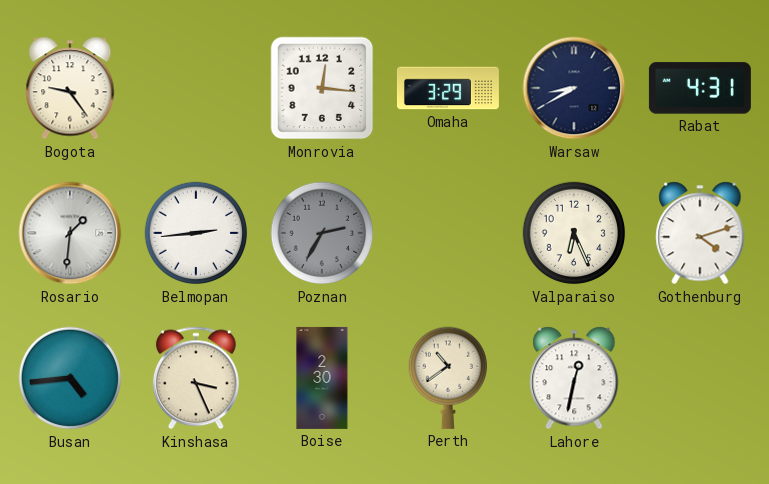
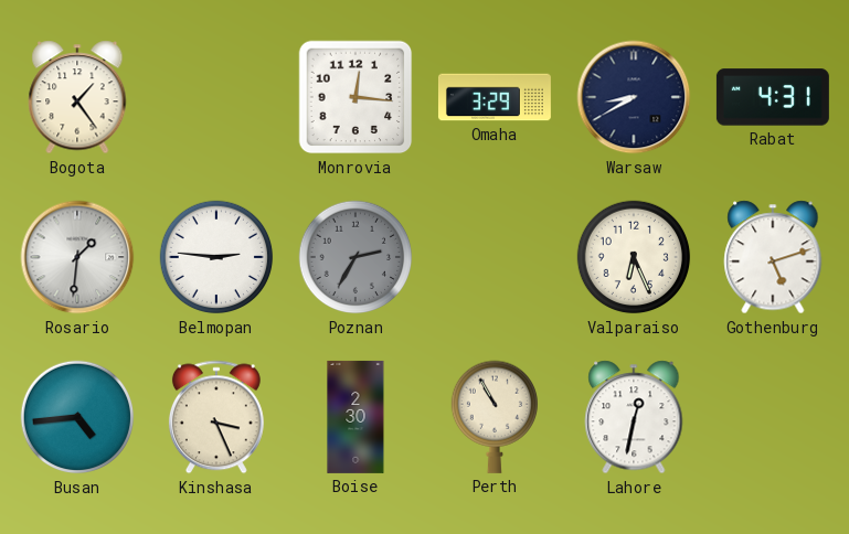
Bogota: 9:24 -> 1:24
Belmopan: 2:44 -> 2:46
Gothenburg: 4:12 -> 5:12
Perth: 10:39 -> 10:55
